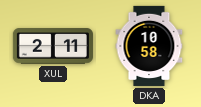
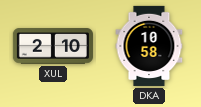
XUL: 2:11 -> 2:10
